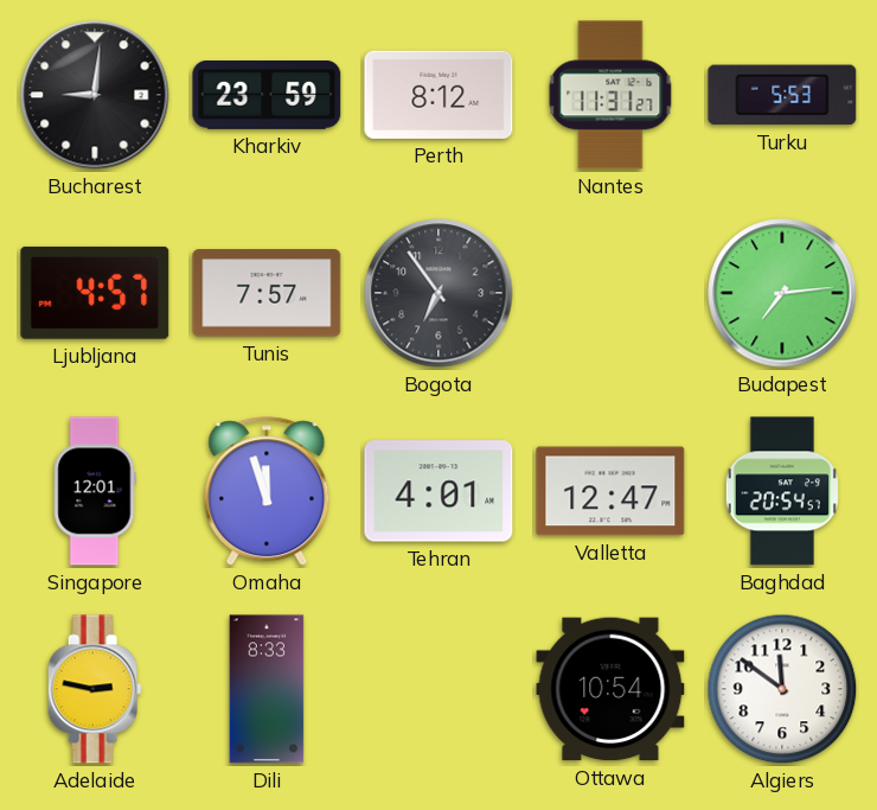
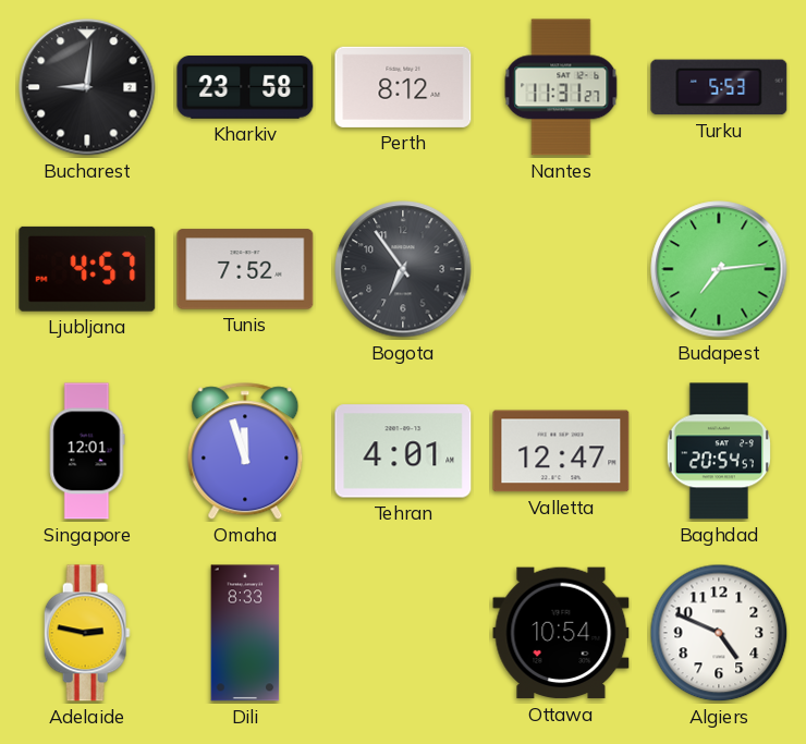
Kharkiv: 23:59 -> 23:58
Tunis: 7:57 -> 7:52
Algiers: 11:51 -> 4:49
